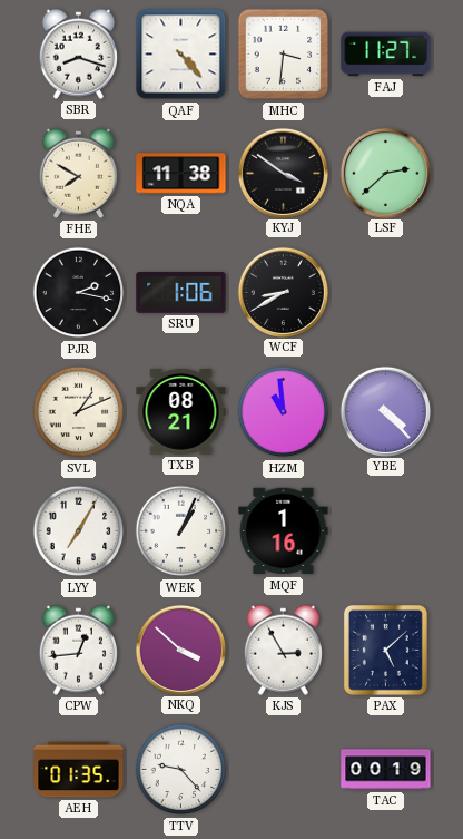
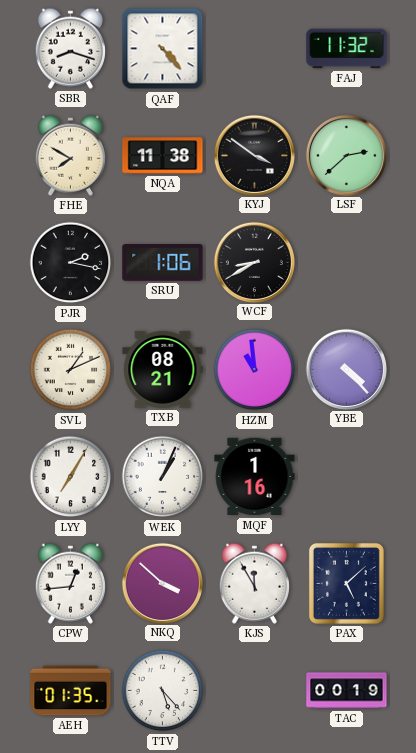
MHC: 3:31 -> none
FAJ: 11:27 -> 11:32
KJS: 2:55 -> 11:55
TTV: 9:23 -> 5:23
